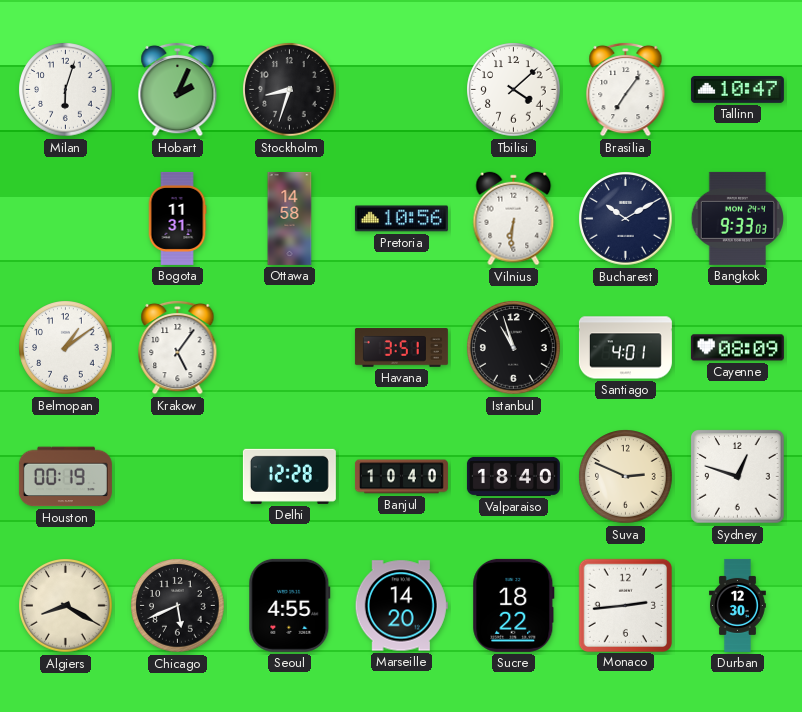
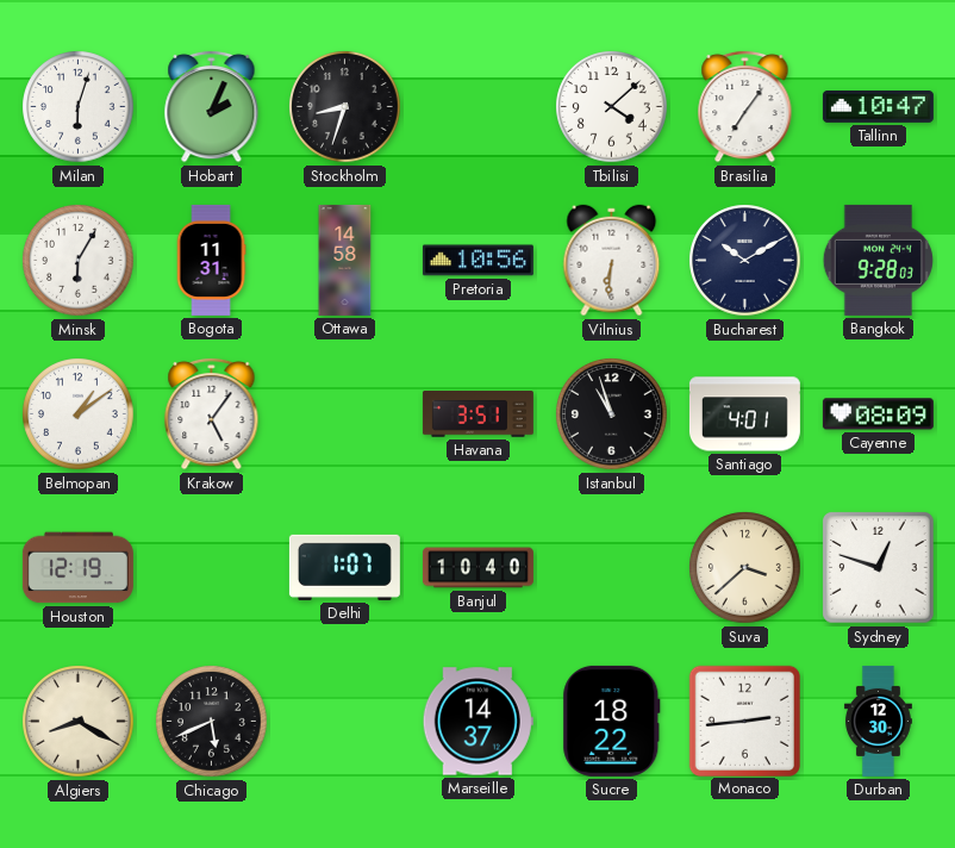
Minsk: none -> 6:05
Bangkok: 9:33 -> 9:28
Houston: 00:19 -> 12:19
Delhi: 12:28 -> 1:07
Valparaiso: 18:40 -> none
Suva: 2:49 -> 3:38
Seoul: 4:55 -> none
Marseille: 14:20 -> 14:37
